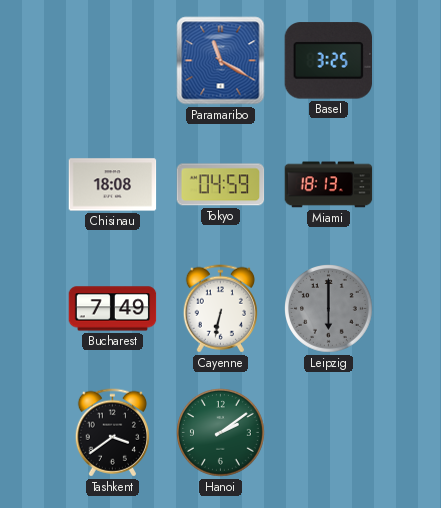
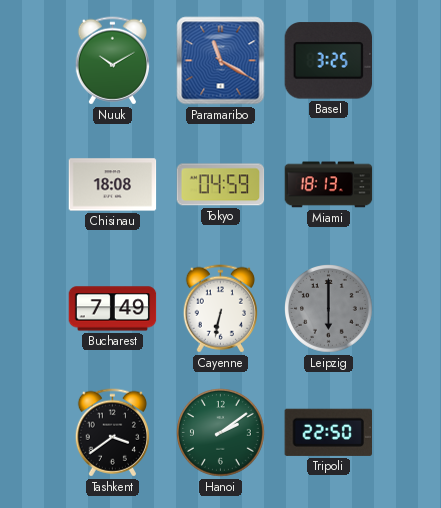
Nuuk: none -> 10:10
Tripoli: none -> 22:50
